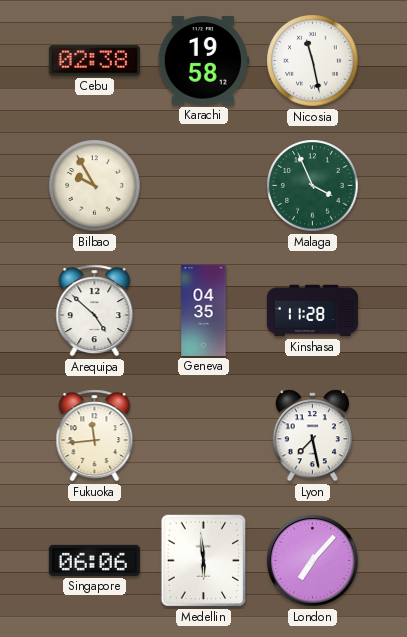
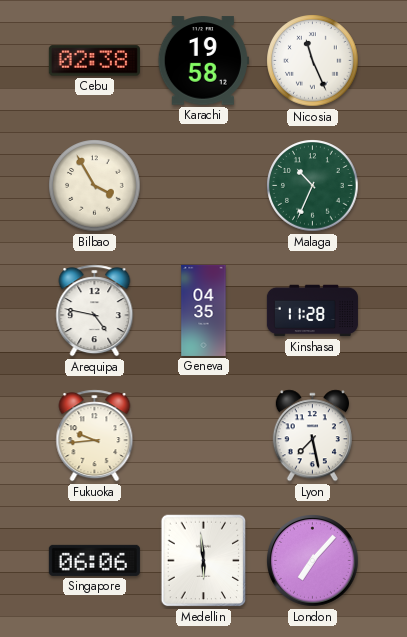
Nicosia: 11:28 -> 11:26
Bilbao: 9:55 -> 3:55
Malaga: 3:56 -> 10:34
Arequipa: 4:52 -> 4:47
Fukuoka: 11:44 -> 9:44
